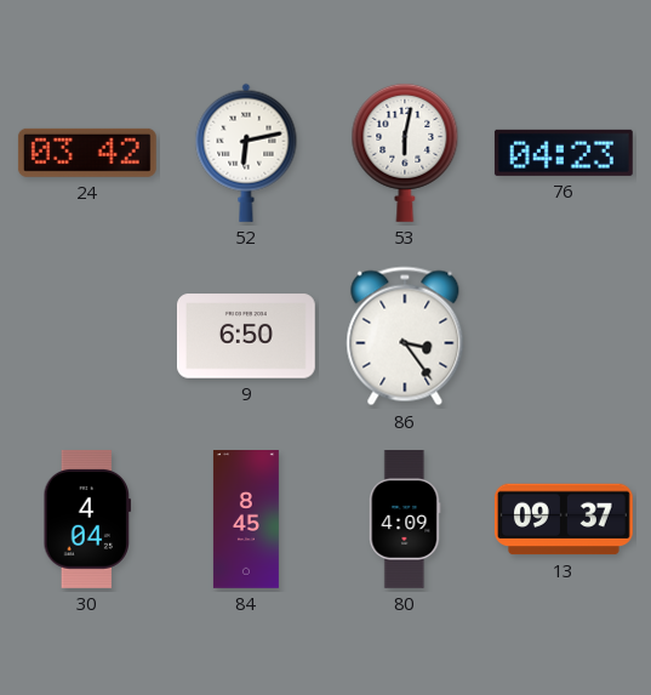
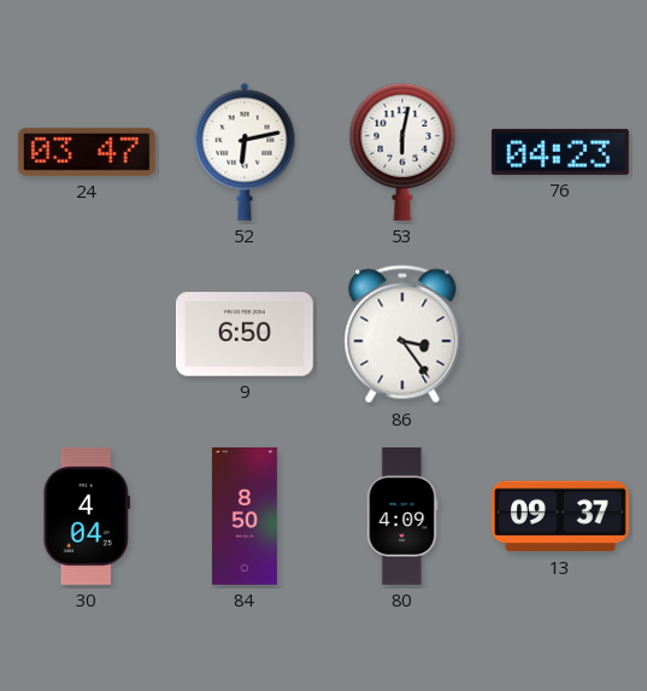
24: 03:42 -> 03:47
84: 8:45 -> 8:50
